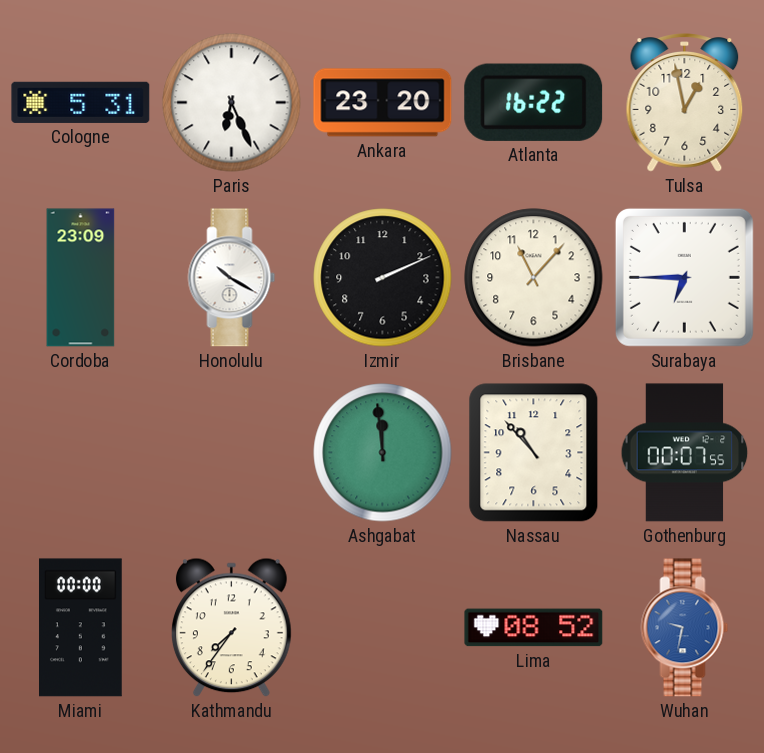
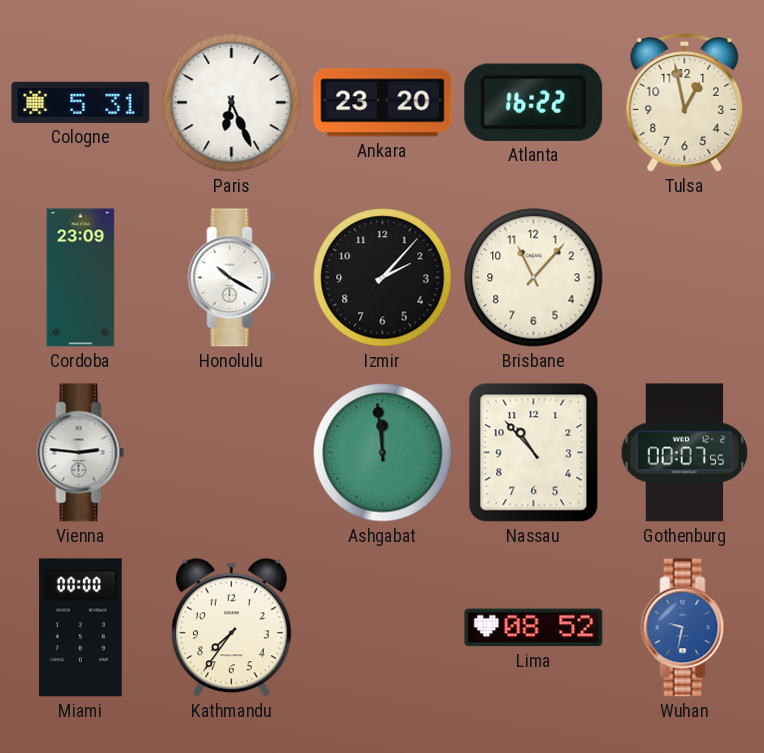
Izmir: 2:11 -> 2:07
Surabaya: 6:45 -> none
Vienna: none -> 2:46
